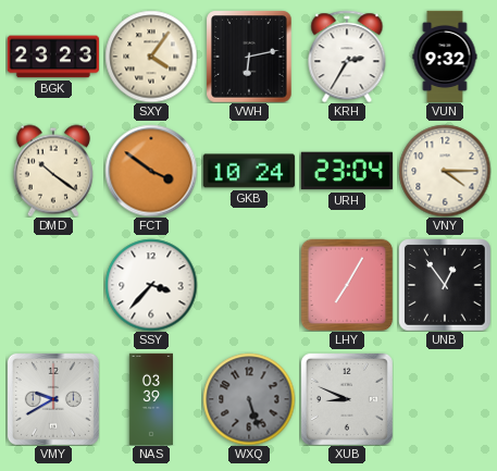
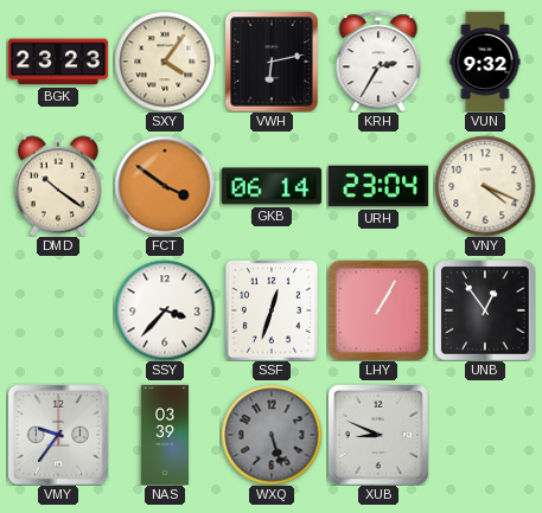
GKB: 10:24 -> 06:14
VNY: 4:15 -> 4:19
SSF: none -> 12:33
LHY: 7:05 -> 1:05
VMY: 9:40 -> 9:36
